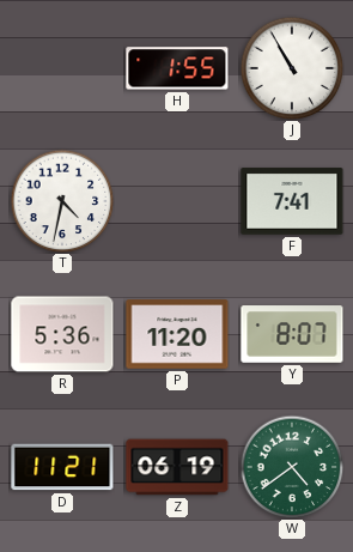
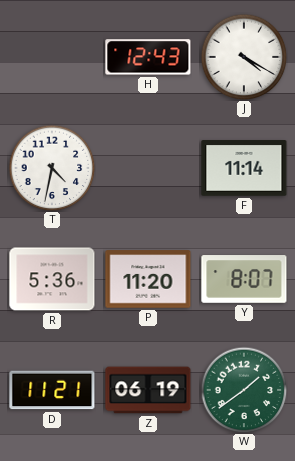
H: 1:55 -> 12:43
J: 10:55 -> 4:20
F: 7:41 -> 11:14
W: 4:39 -> 1:39
